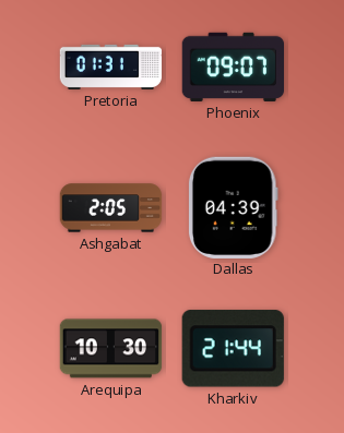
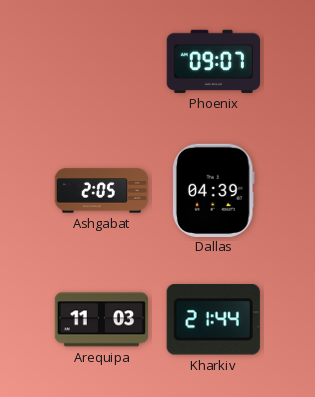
Pretoria: 01:31 -> none
Arequipa: 10:30 -> 11:03
